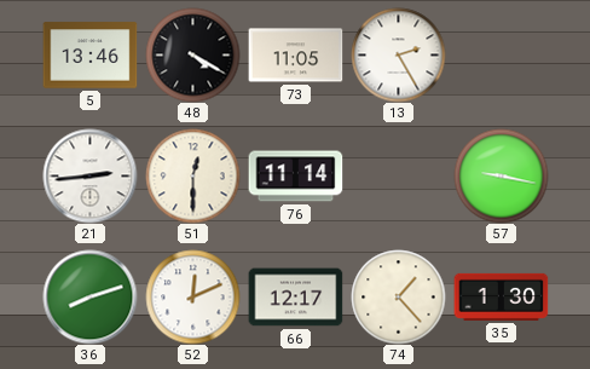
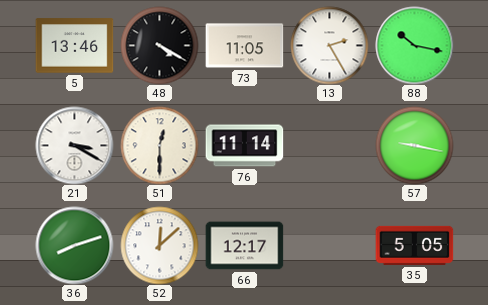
88: none -> 10:17
21: 2:44 -> 3:20
52: 12:11 -> 12:08
74: 1:23 -> none
35: 1:30 -> 5:05
